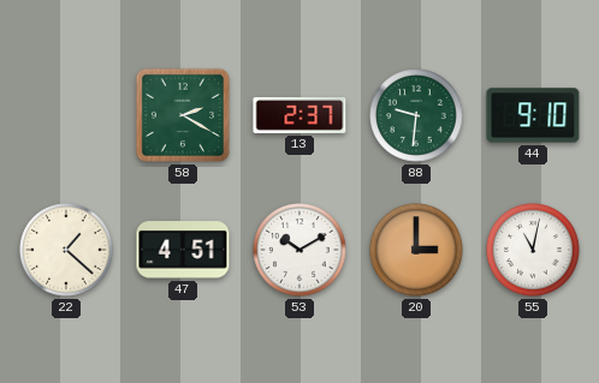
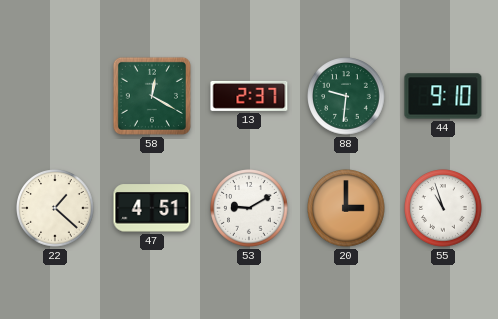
58: 2:20 -> 12:20
53: 10:10 -> 9:10
55: 11:02 -> 10:57
